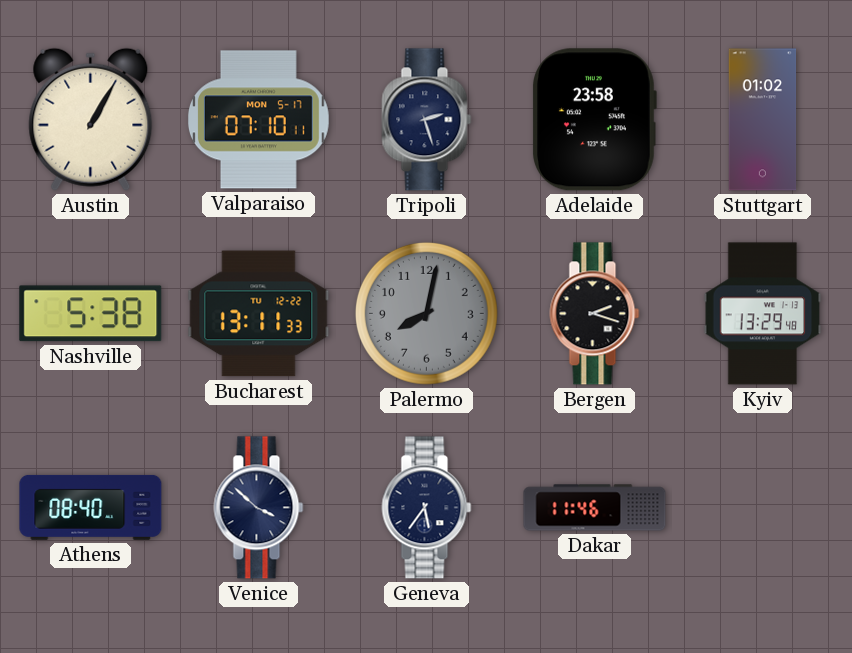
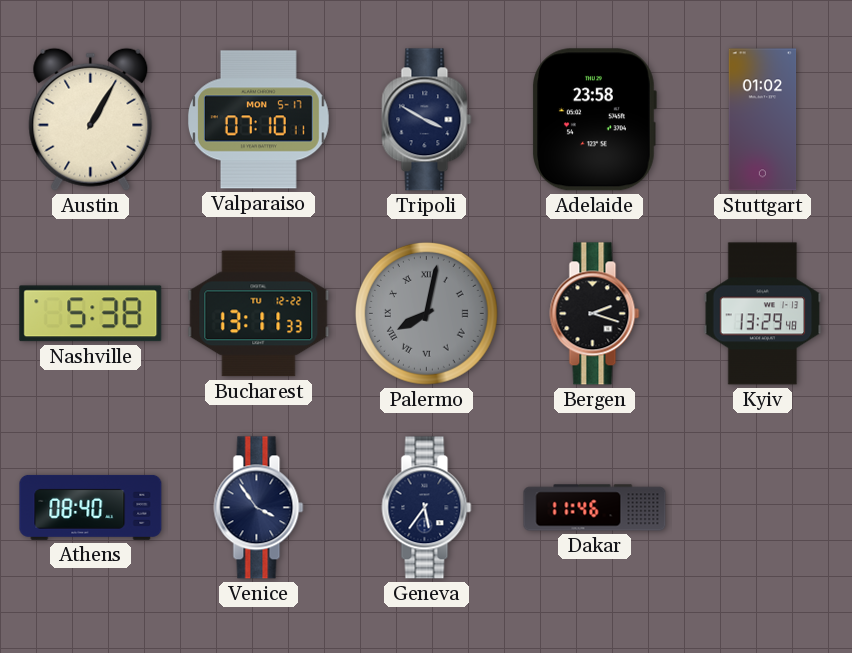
Tripoli: 2:27 -> 3:50
Palermo numerals: Arabic -> Roman
Venice: 3:52 -> 3:54
